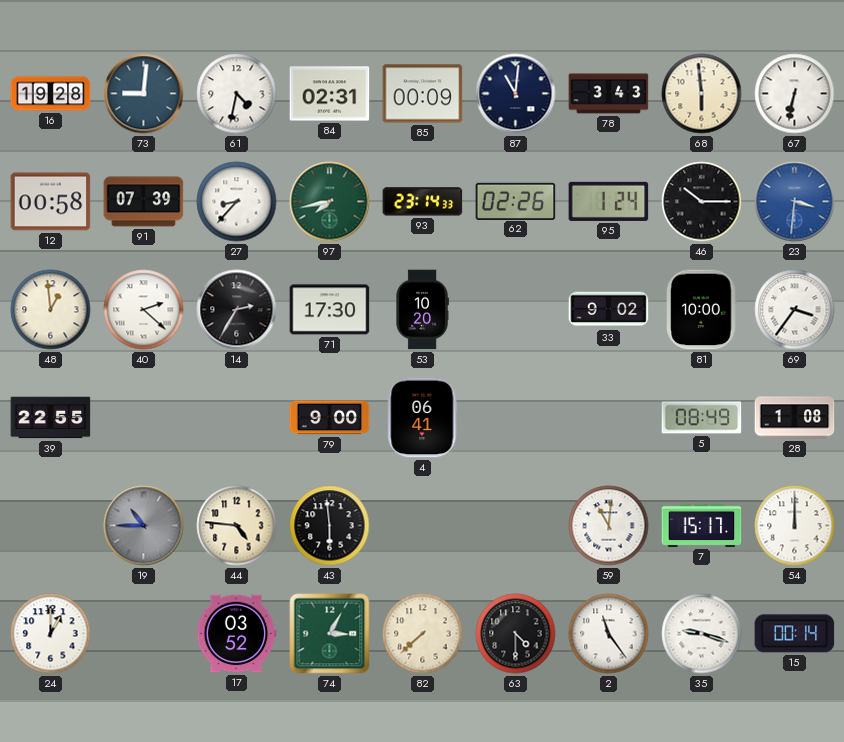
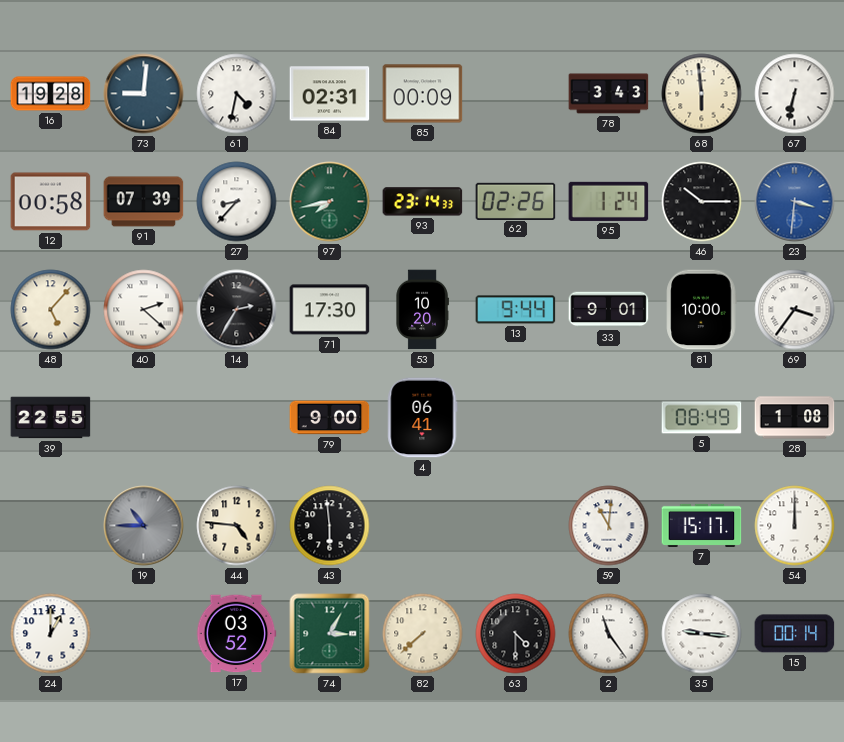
87: 11:01 -> none
48: 12:59 -> 5:07
13: none -> 9:44
33: 9:02 -> 9:01
35: 9:18 -> 9:16
